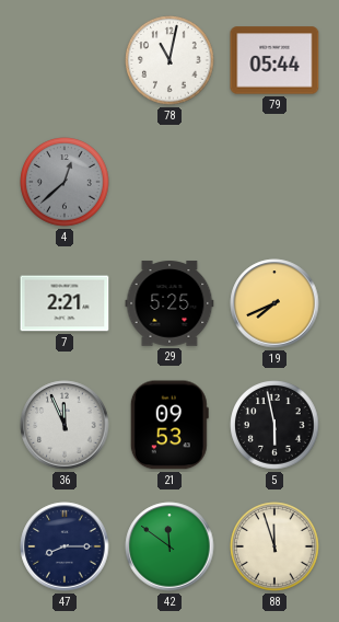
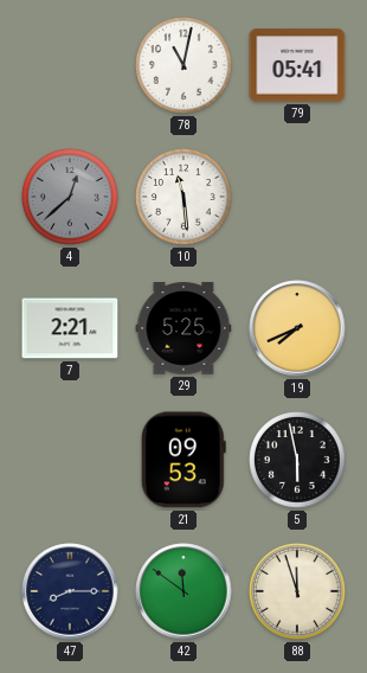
79: 05:44 -> 05:41
10: none -> 11:29
36: 11:56 -> none
